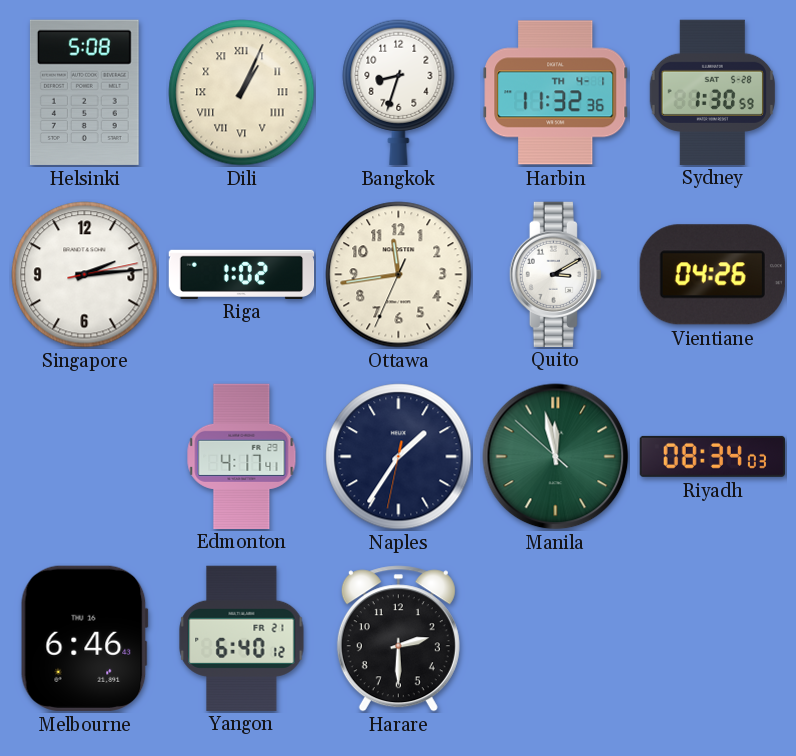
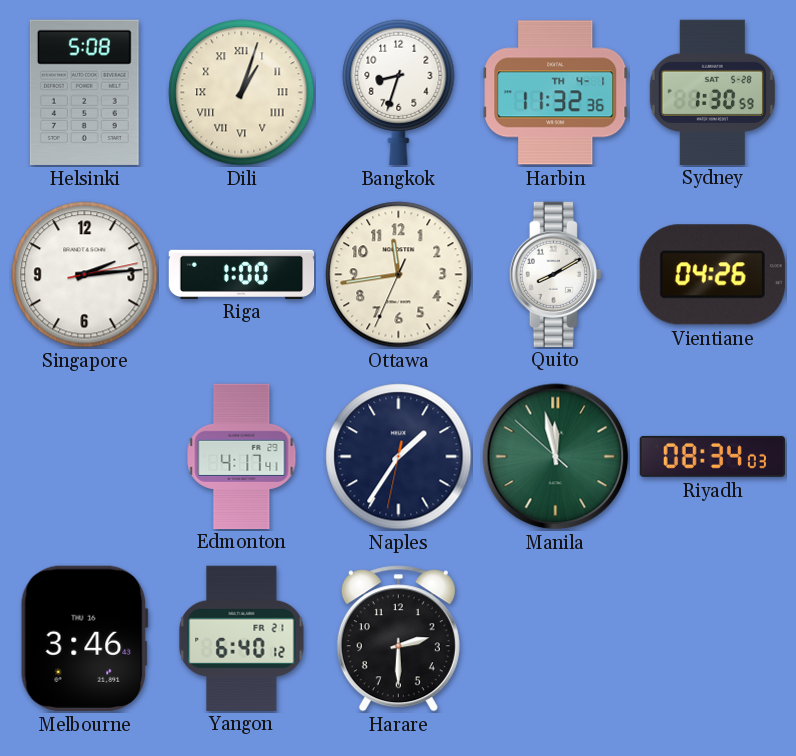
Dili: 1:04 -> 1:03
Riga: 1:02 -> 1:00
Quito: 3:10 -> 8:10
Melbourne: 6:46 -> 3:46
